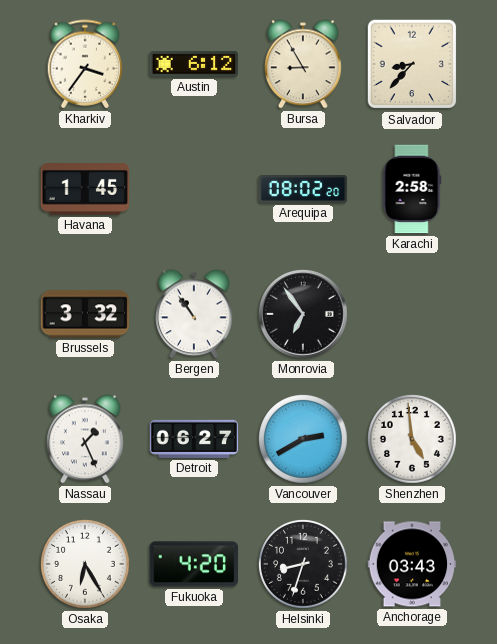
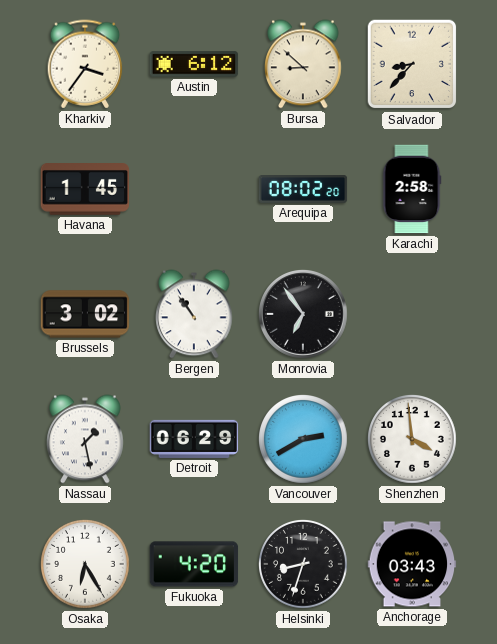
Bursa: 8:55 -> 8:52
Brussels: 3:32 -> 3:02
Nassau: 1:26 -> 1:28
Detroit: 06:27 -> 06:29
Shenzhen: 4:59 -> 3:59
